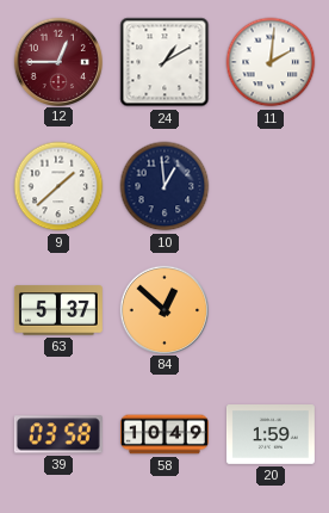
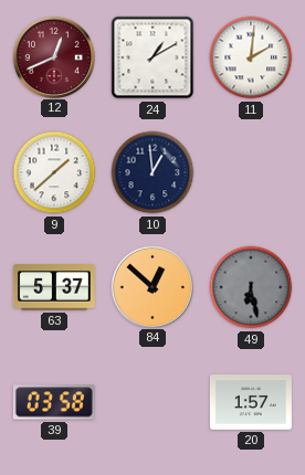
12: 12:45 -> 12:41
49: none -> 6:28
58: 10:49 -> none
20: 1:59 -> 1:57
